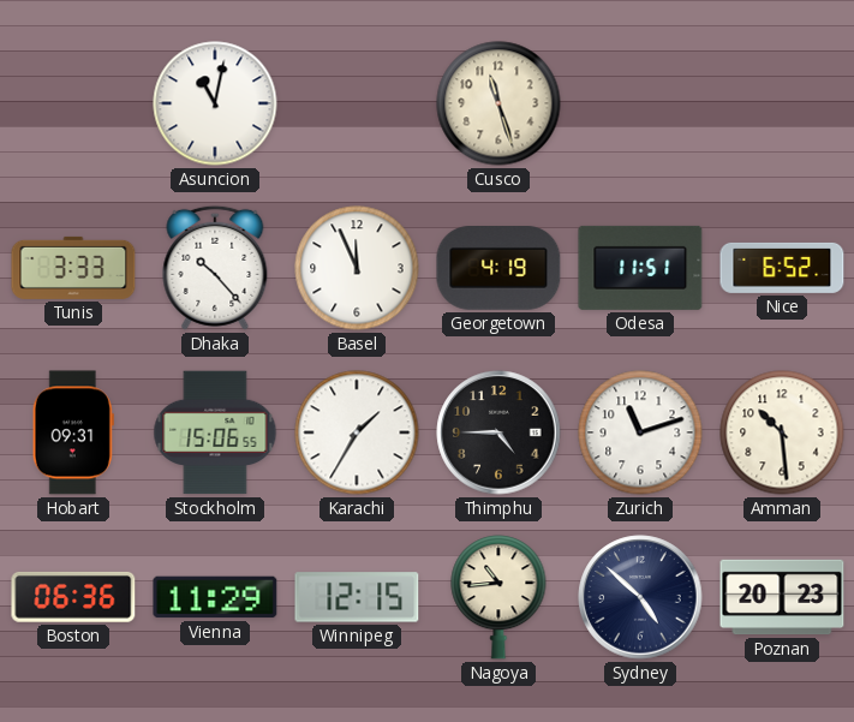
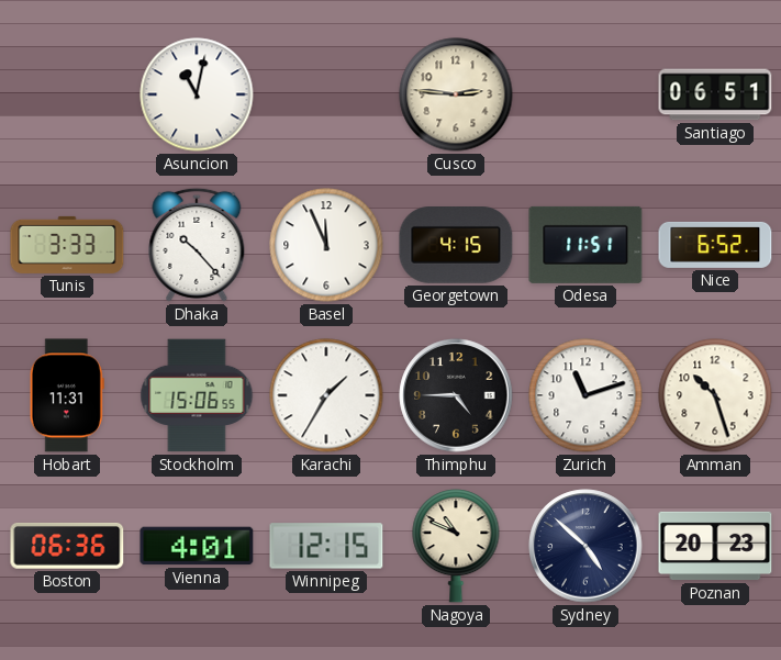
Cusco: 11:27 -> 2:46
Santiago: none -> 06:51
Georgetown: 4:19 -> 4:15
Hobart: 09:31 -> 11:31
Amman: 10:29 -> 10:27
Vienna: 11:29 -> 4:01
Nagoya: 10:44 -> 10:49
